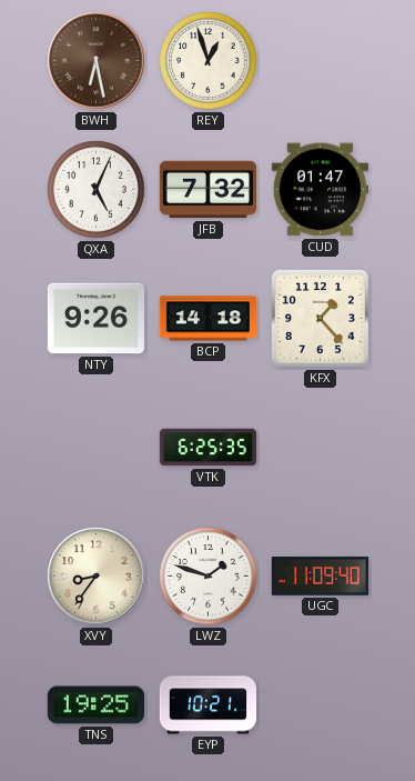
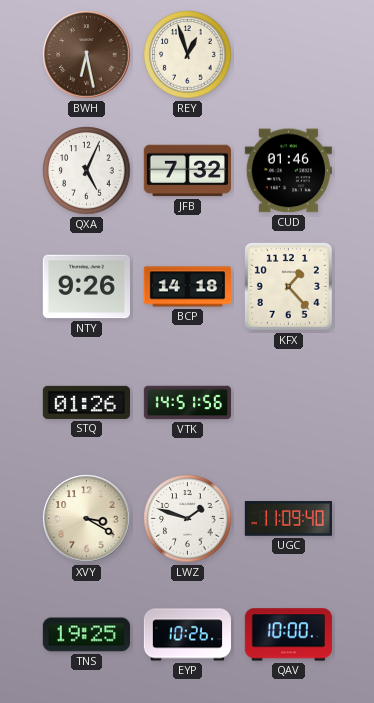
CUD: 01:47 -> 01:46
STQ: none -> 01:26
VTK: 6:25 -> 14:51
XVY: 8:36 -> 3:20
EYP: 10:21 -> 10:26
QAV: none -> 10:00
